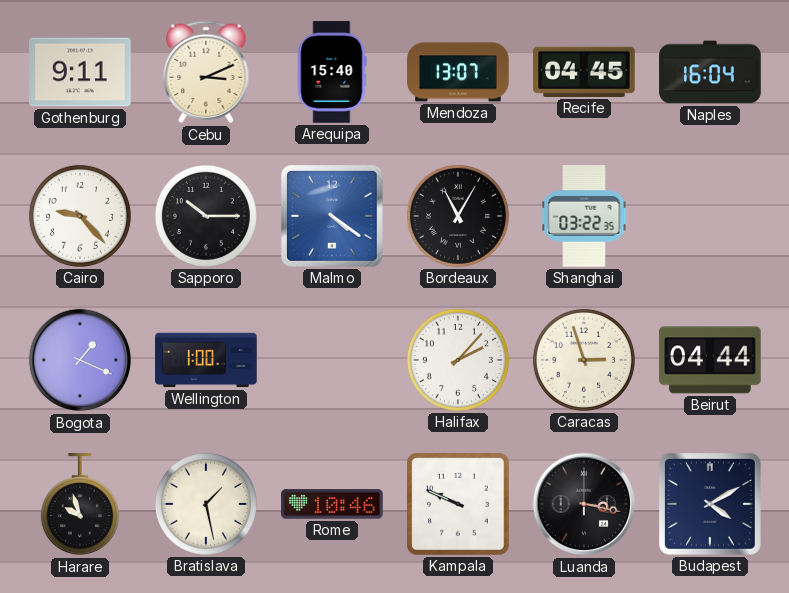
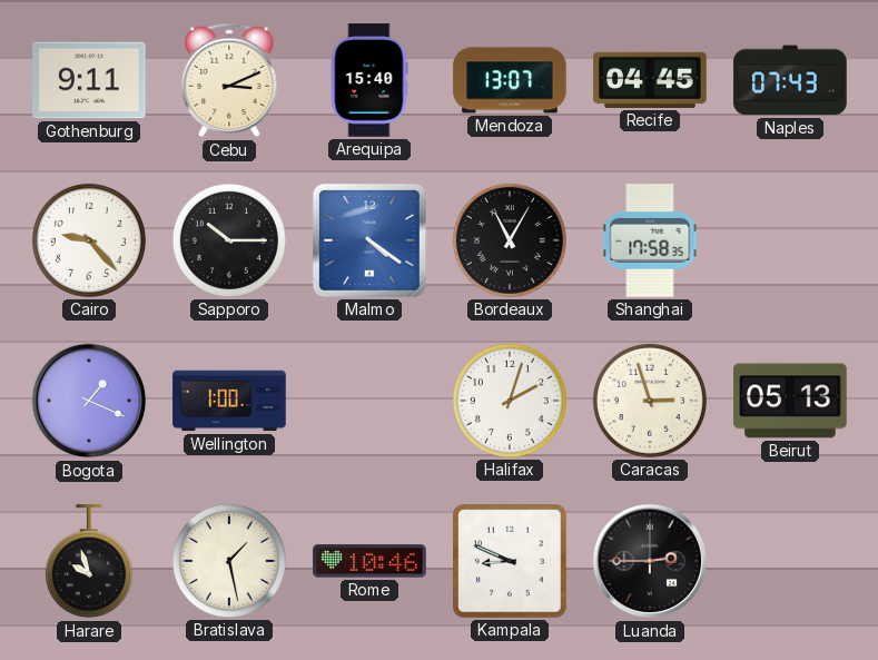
Naples: 16:04 -> 07:43
Shanghai: 03:22 -> 17:58
Halifax: 2:07 -> 2:03
Beirut: 04:44 -> 05:13
Kampala: 9:49 -> 8:49
Luanda: 3:17 -> 2:45
Budapest: 4:10 -> none
